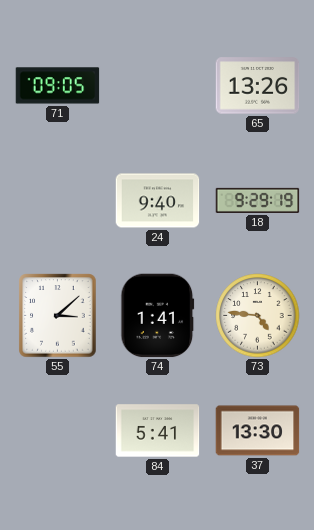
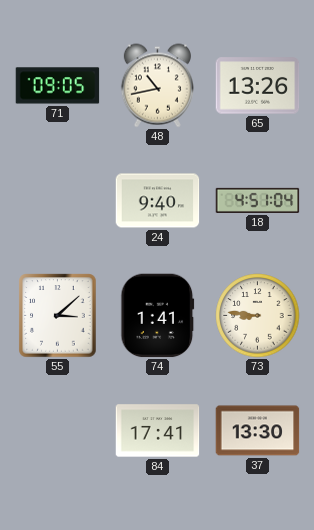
48: none -> 10:43
18: 9:29 -> 4:51
73: 4:46 -> 8:46
84: 5:41 -> 17:41
